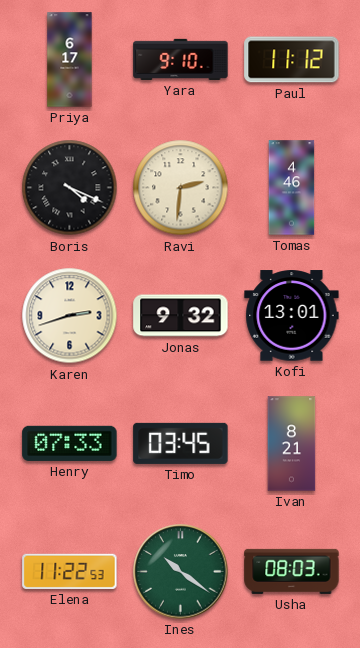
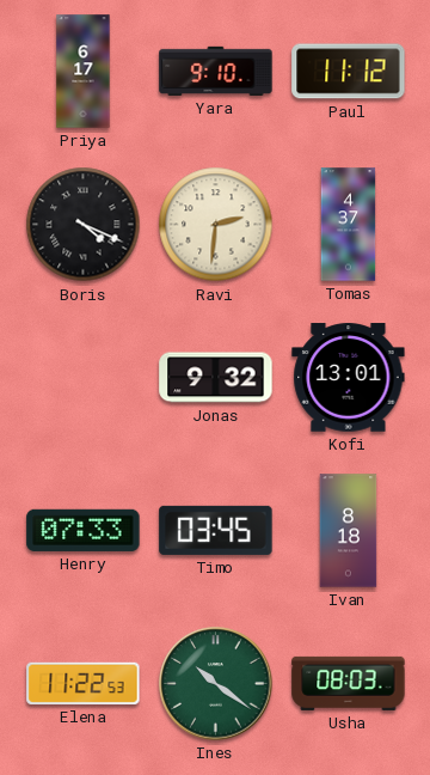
Tomas: 4:46 -> 4:37
Karen: 2:42 -> none
Ivan: 8:21 -> 8:18
